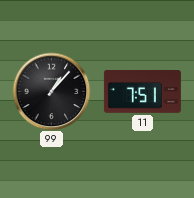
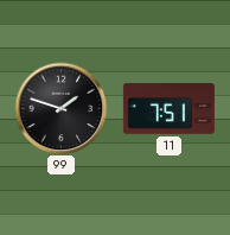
99: 1:07 -> 1:48
